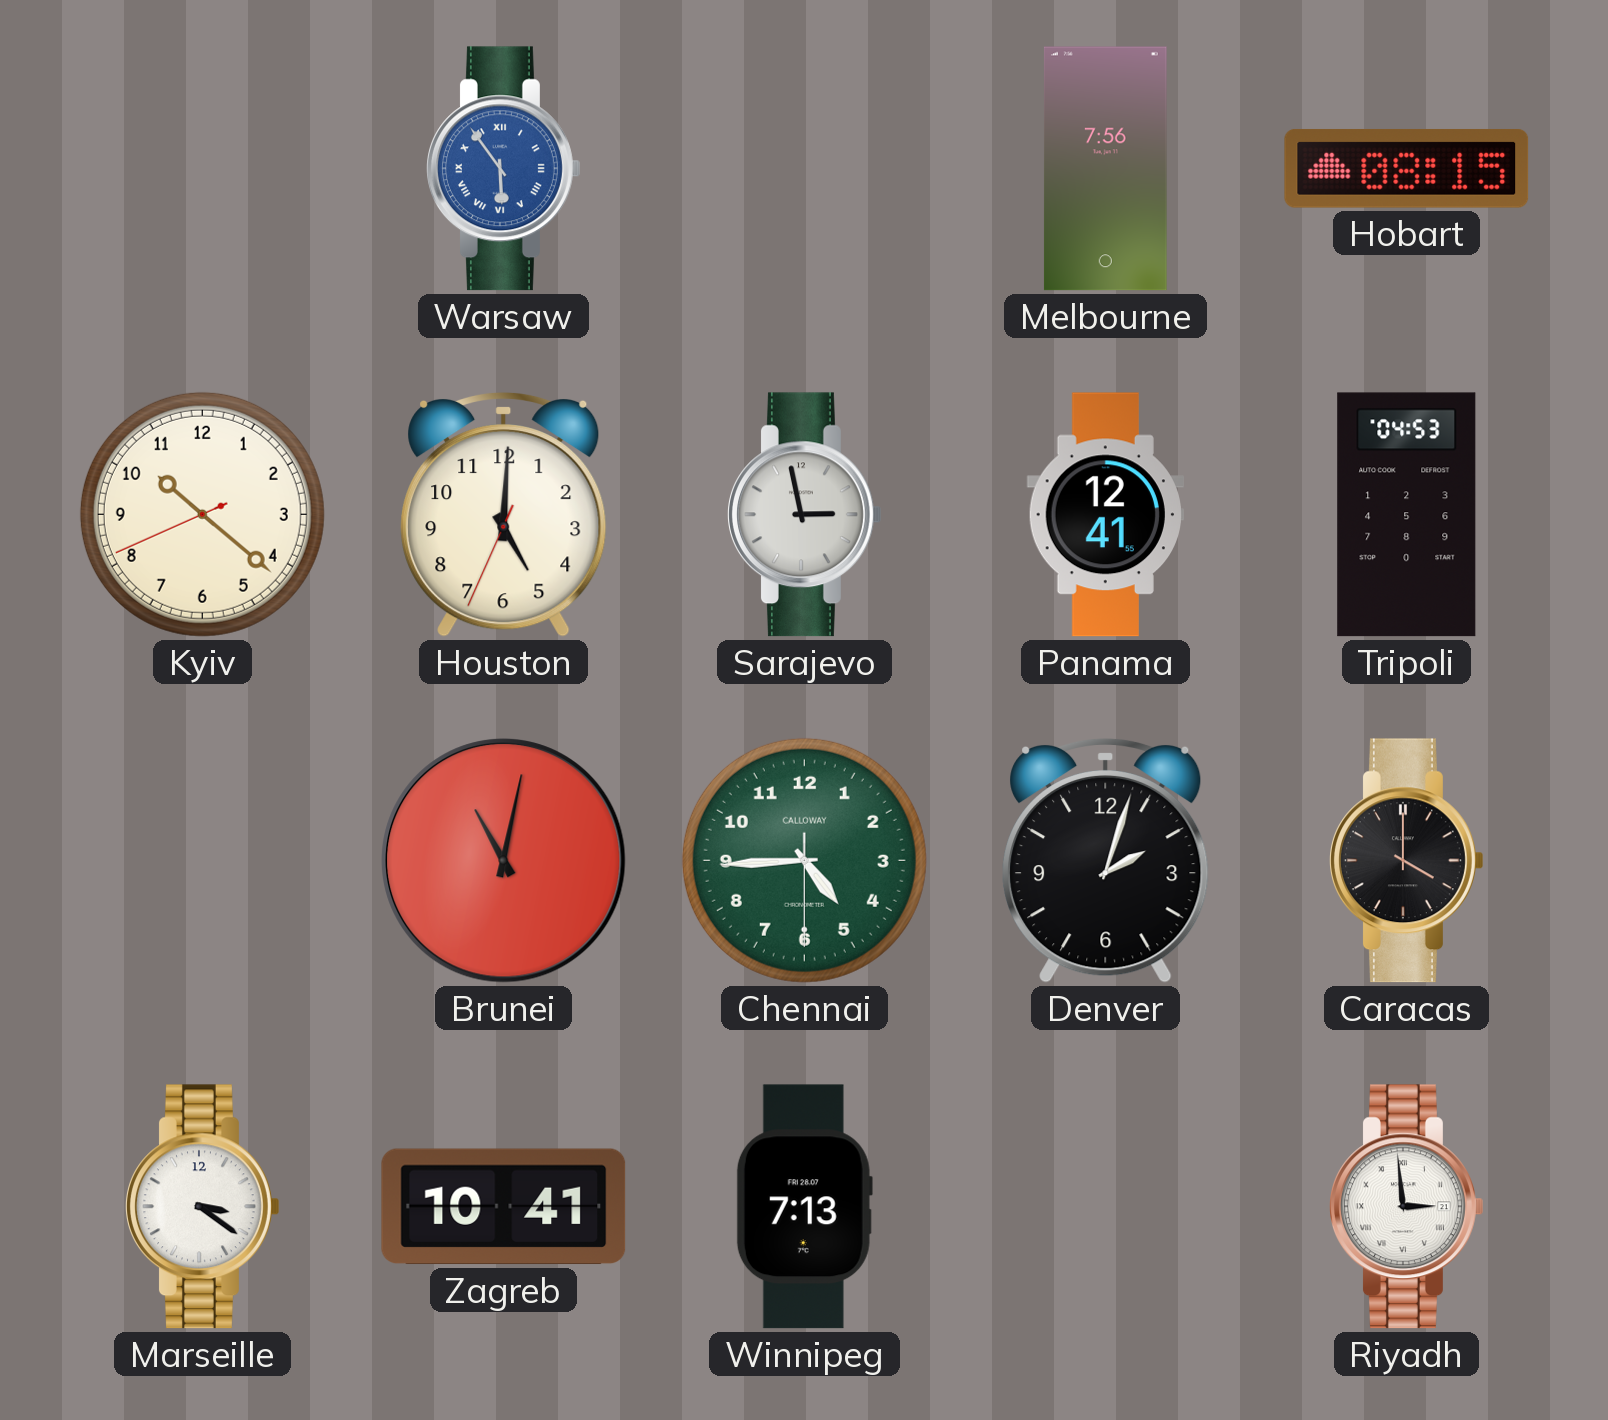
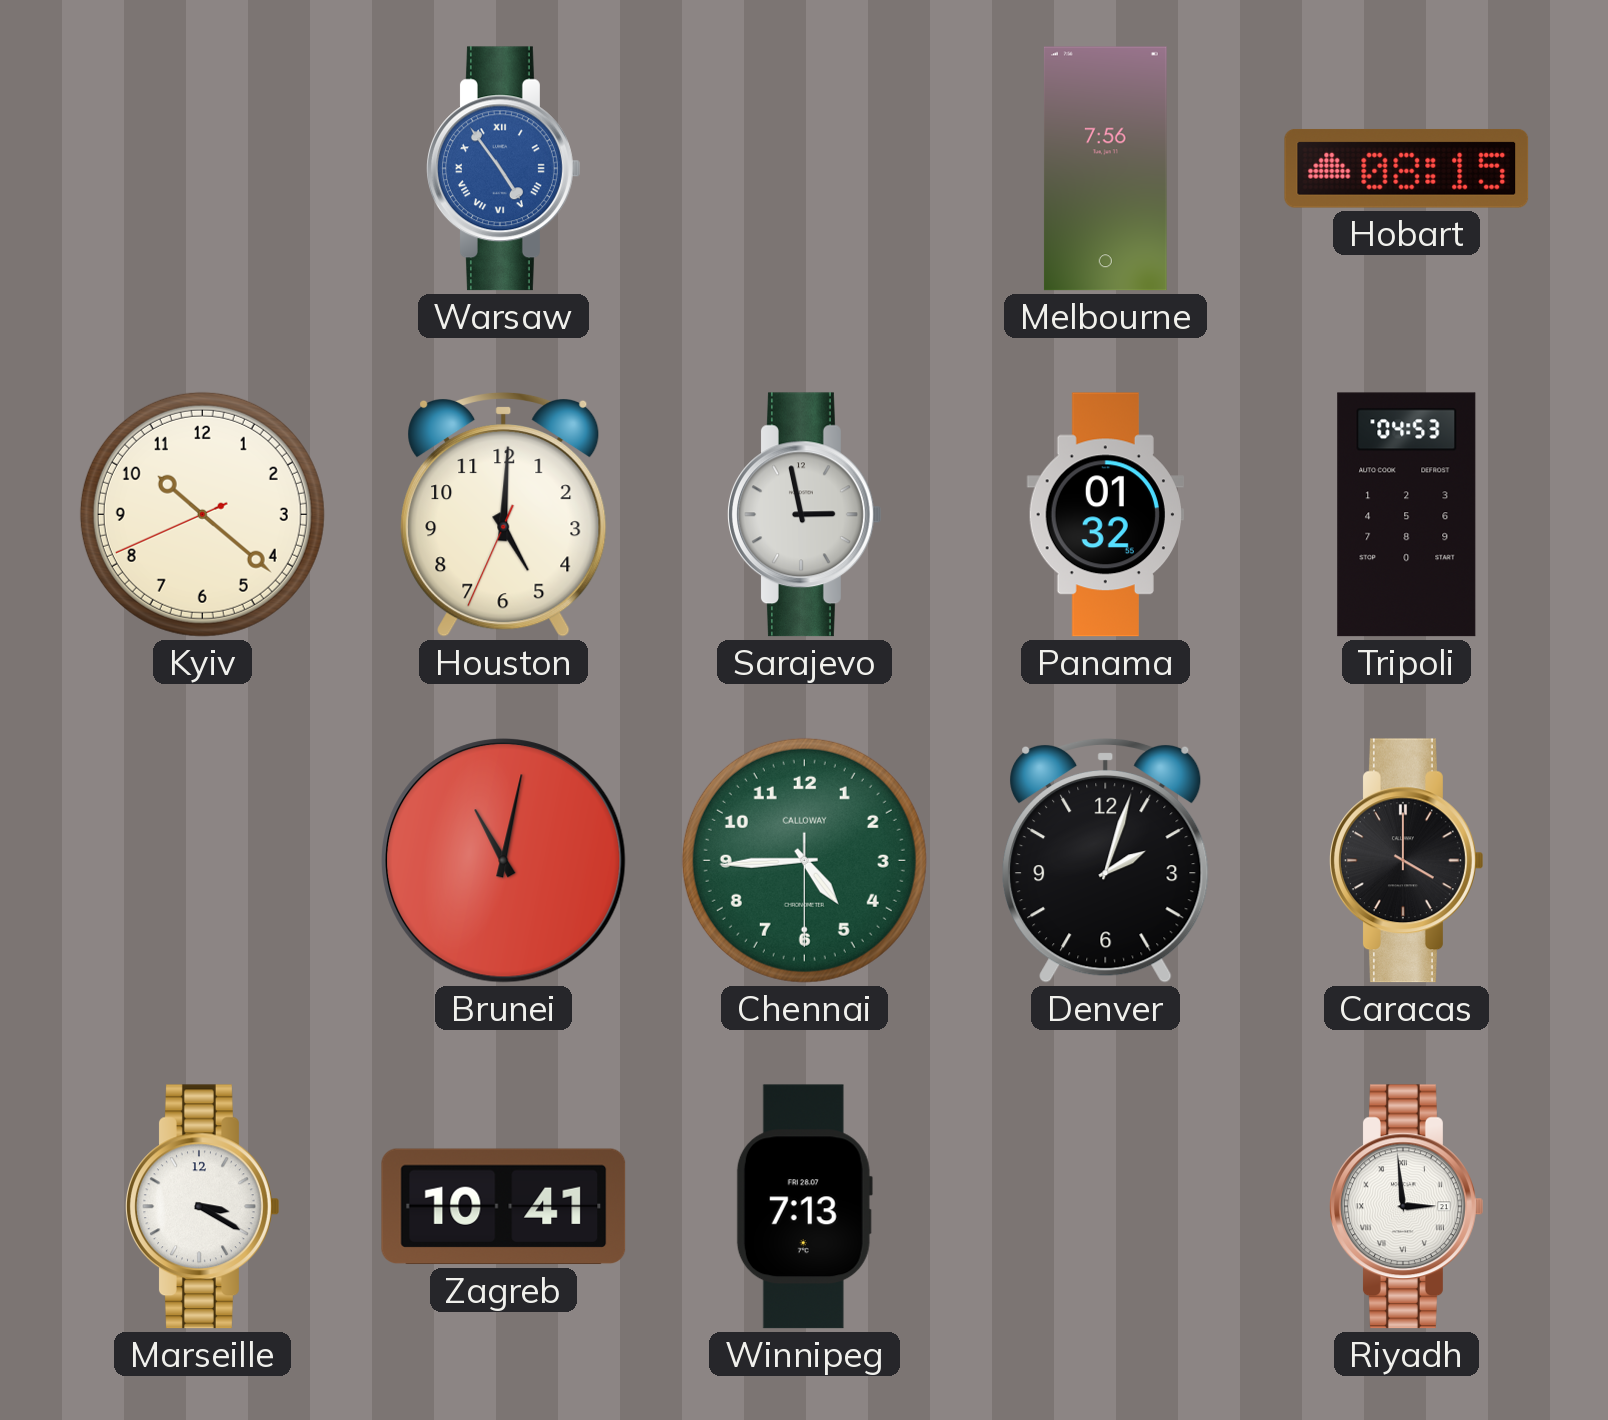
Warsaw: 5:54 -> 4:54
Panama: 12:41 -> 01:32
Marseille: 3:21 -> 3:20
